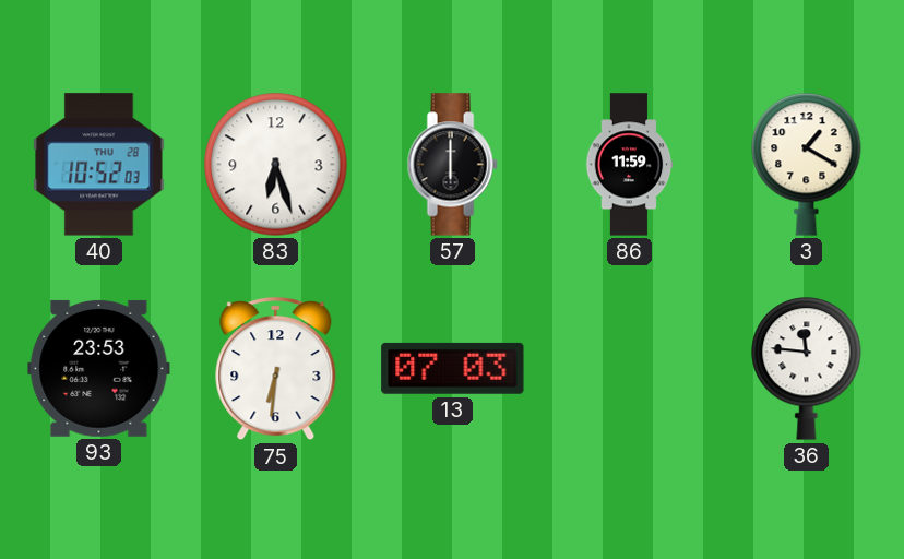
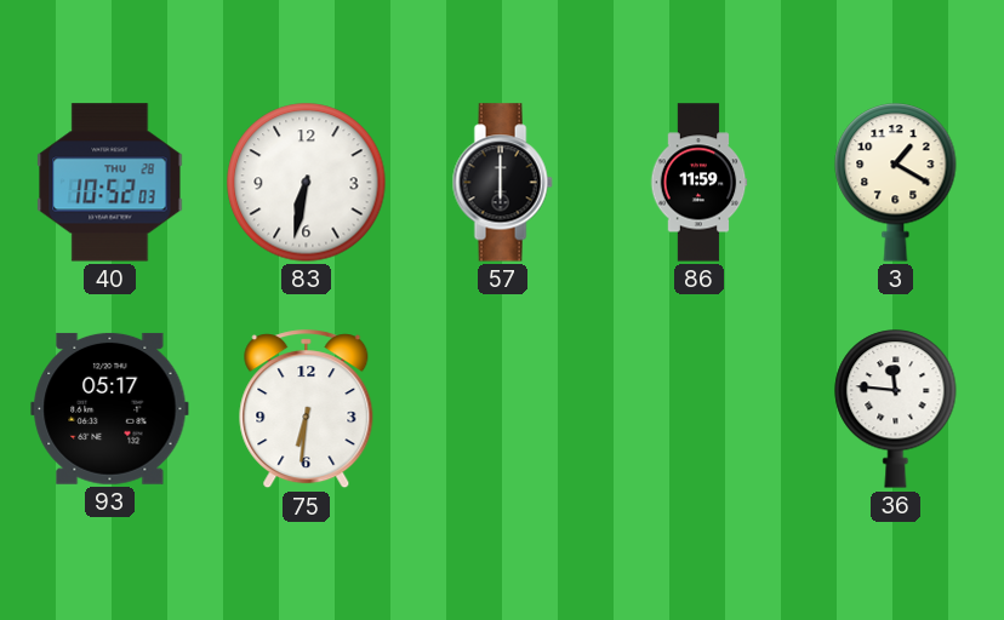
83: 6:27 -> 6:32
93: 23:53 -> 05:17
13: 07:03 -> none
